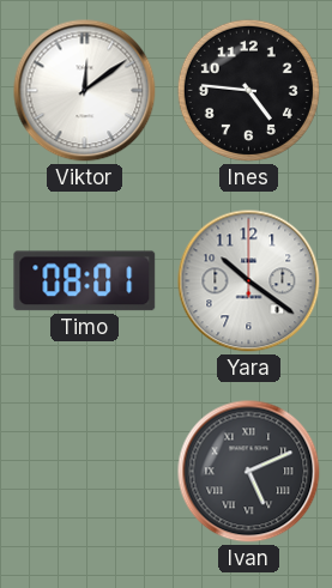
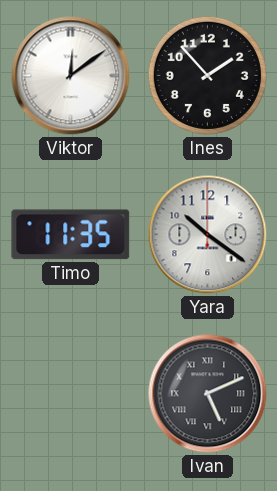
Ines: 4:46 -> 1:53
Timo: 08:01 -> 11:35
